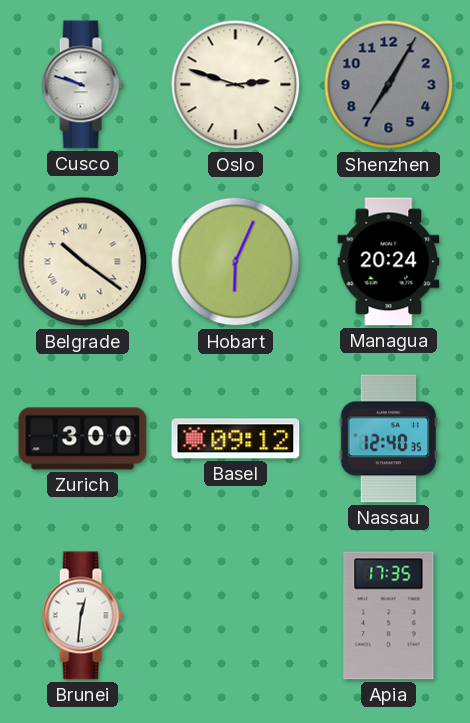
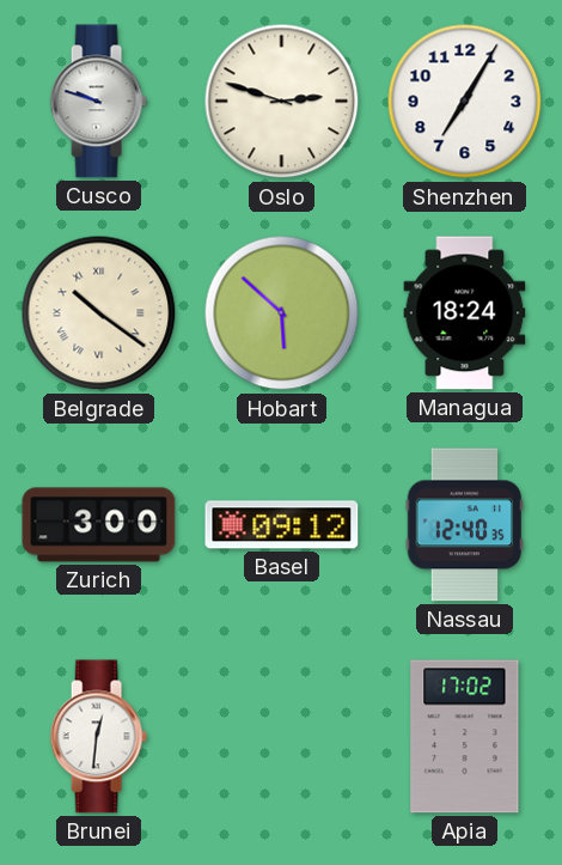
Shenzhen dial: grey -> white
Hobart: 6:04 -> 5:52
Managua: 20:24 -> 18:24
Apia: 17:35 -> 17:02
